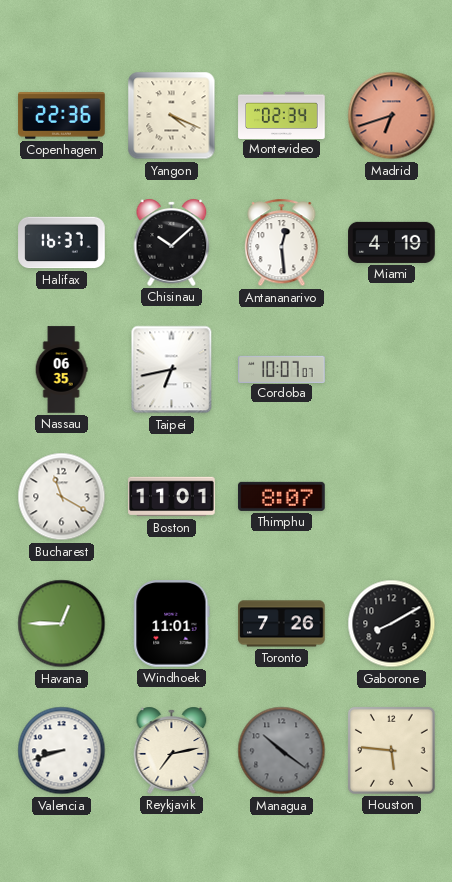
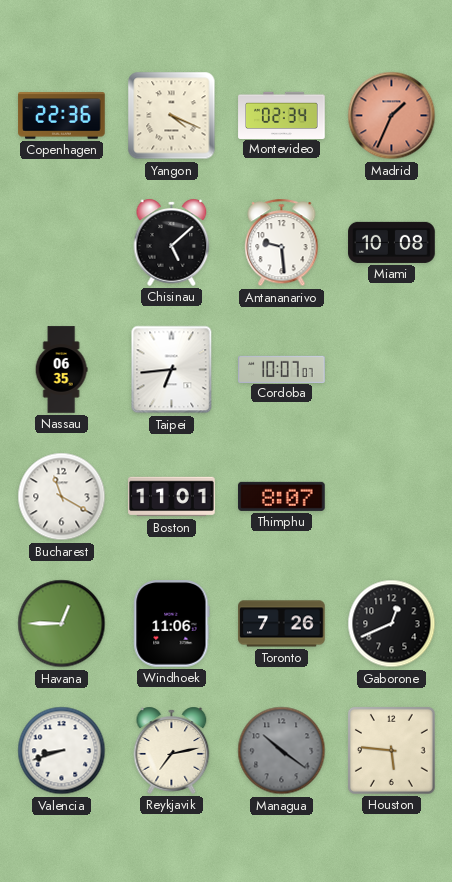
Madrid: 6:42 -> 1:34
Halifax: 16:37 -> none
Chisinau: 10:08 -> 5:08
Antananarivo: 12:29 -> 9:29
Miami: 4:19 -> 10:08
Taipei: 6:43 -> 6:44
Windhoek: 11:01 -> 11:06
Gaborone: 8:10 -> 12:41
